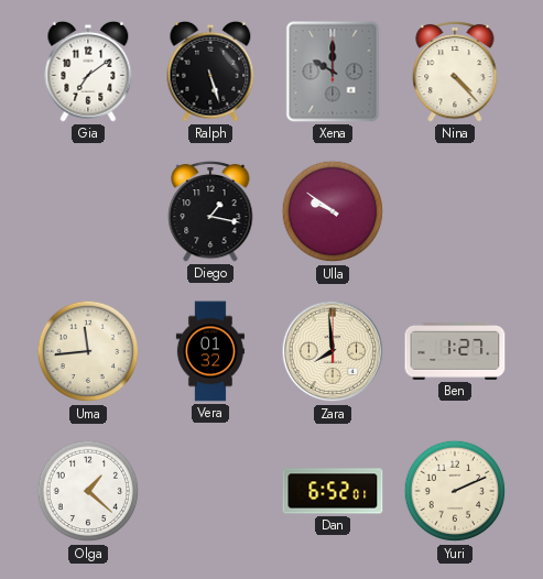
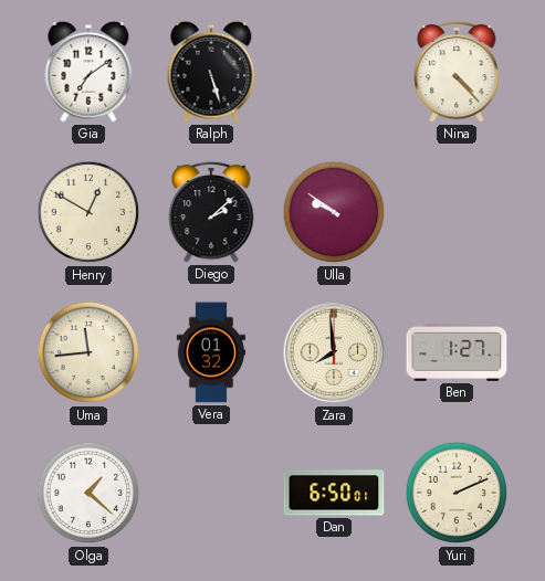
Xena: 10:00 -> none
Henry: none -> 12:50
Diego: 1:17 -> 2:08
Dan: 6:52 -> 6:50
